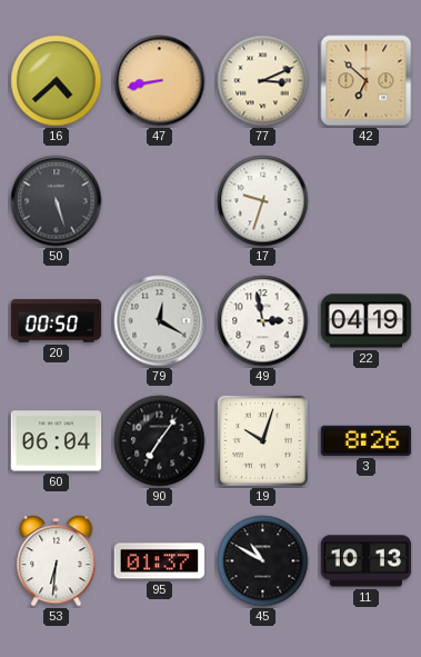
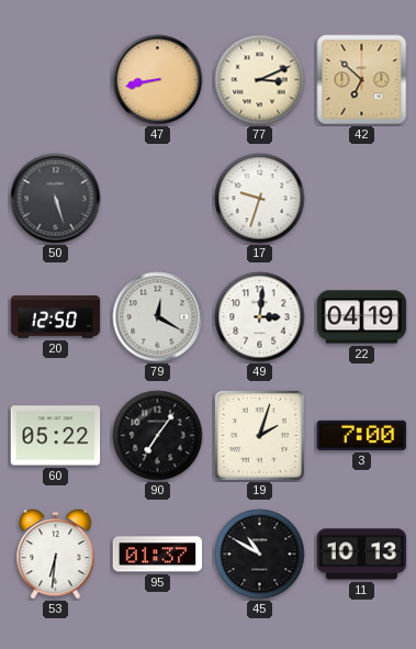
16: 4:38 -> none
20: 00:50 -> 12:50
49: 2:58 -> 3:01
60: 06:04 -> 05:22
19: 10:03 -> 2:03
3: 8:26 -> 7:00
